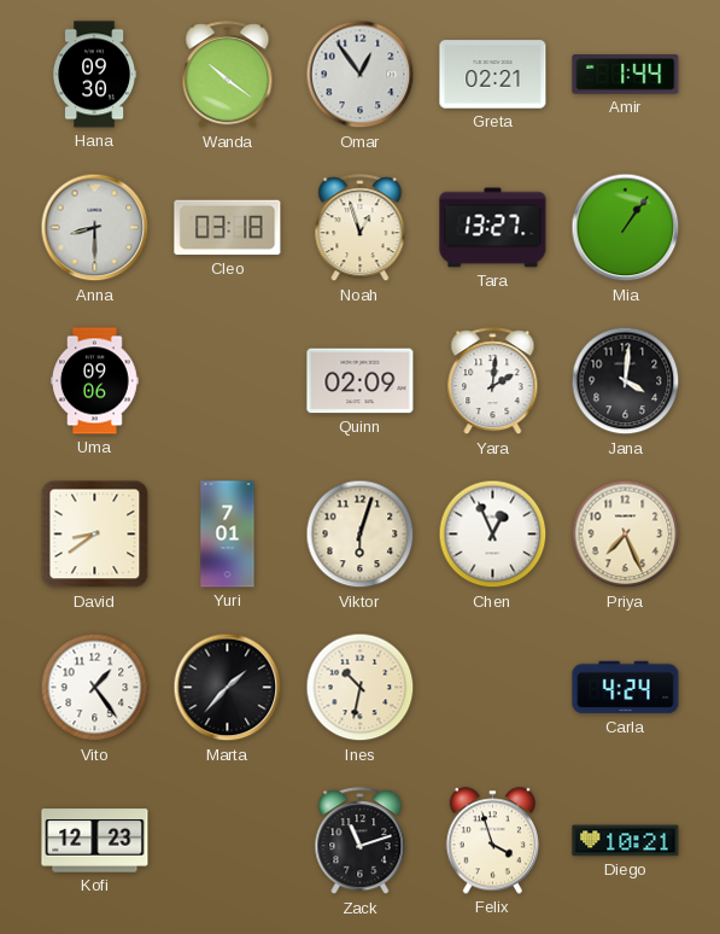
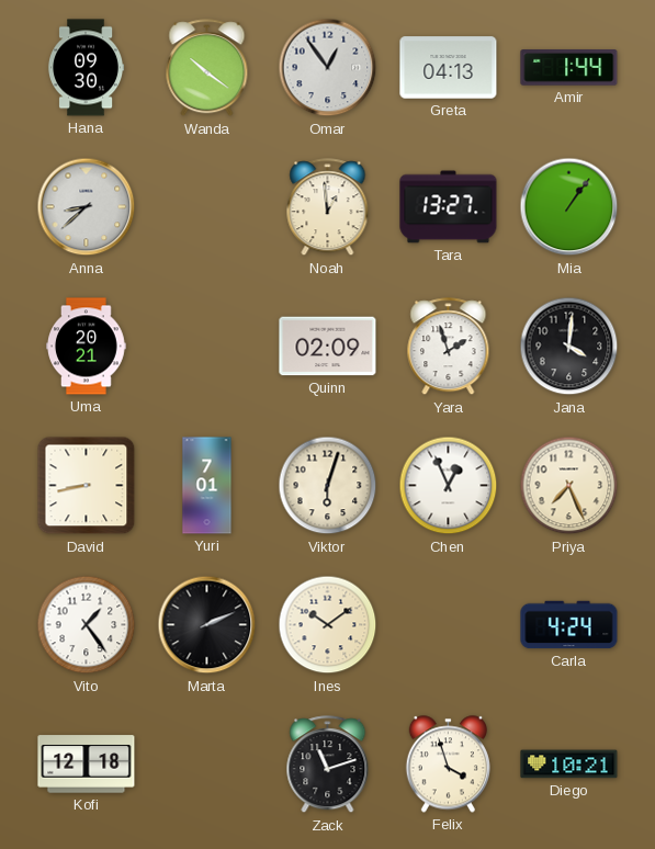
Greta: 02:21 -> 04:13
Anna: 8:30 -> 8:38
Cleo: 03:18 -> none
Noah: 12:57 -> 12:59
Uma: 09:06 -> 20:21
Yara: 2:01 -> 1:57
David: 8:39 -> 8:43
Marta: 1:37 -> 2:11
Ines: 10:32 -> 10:09
Kofi: 12:23 -> 12:18
